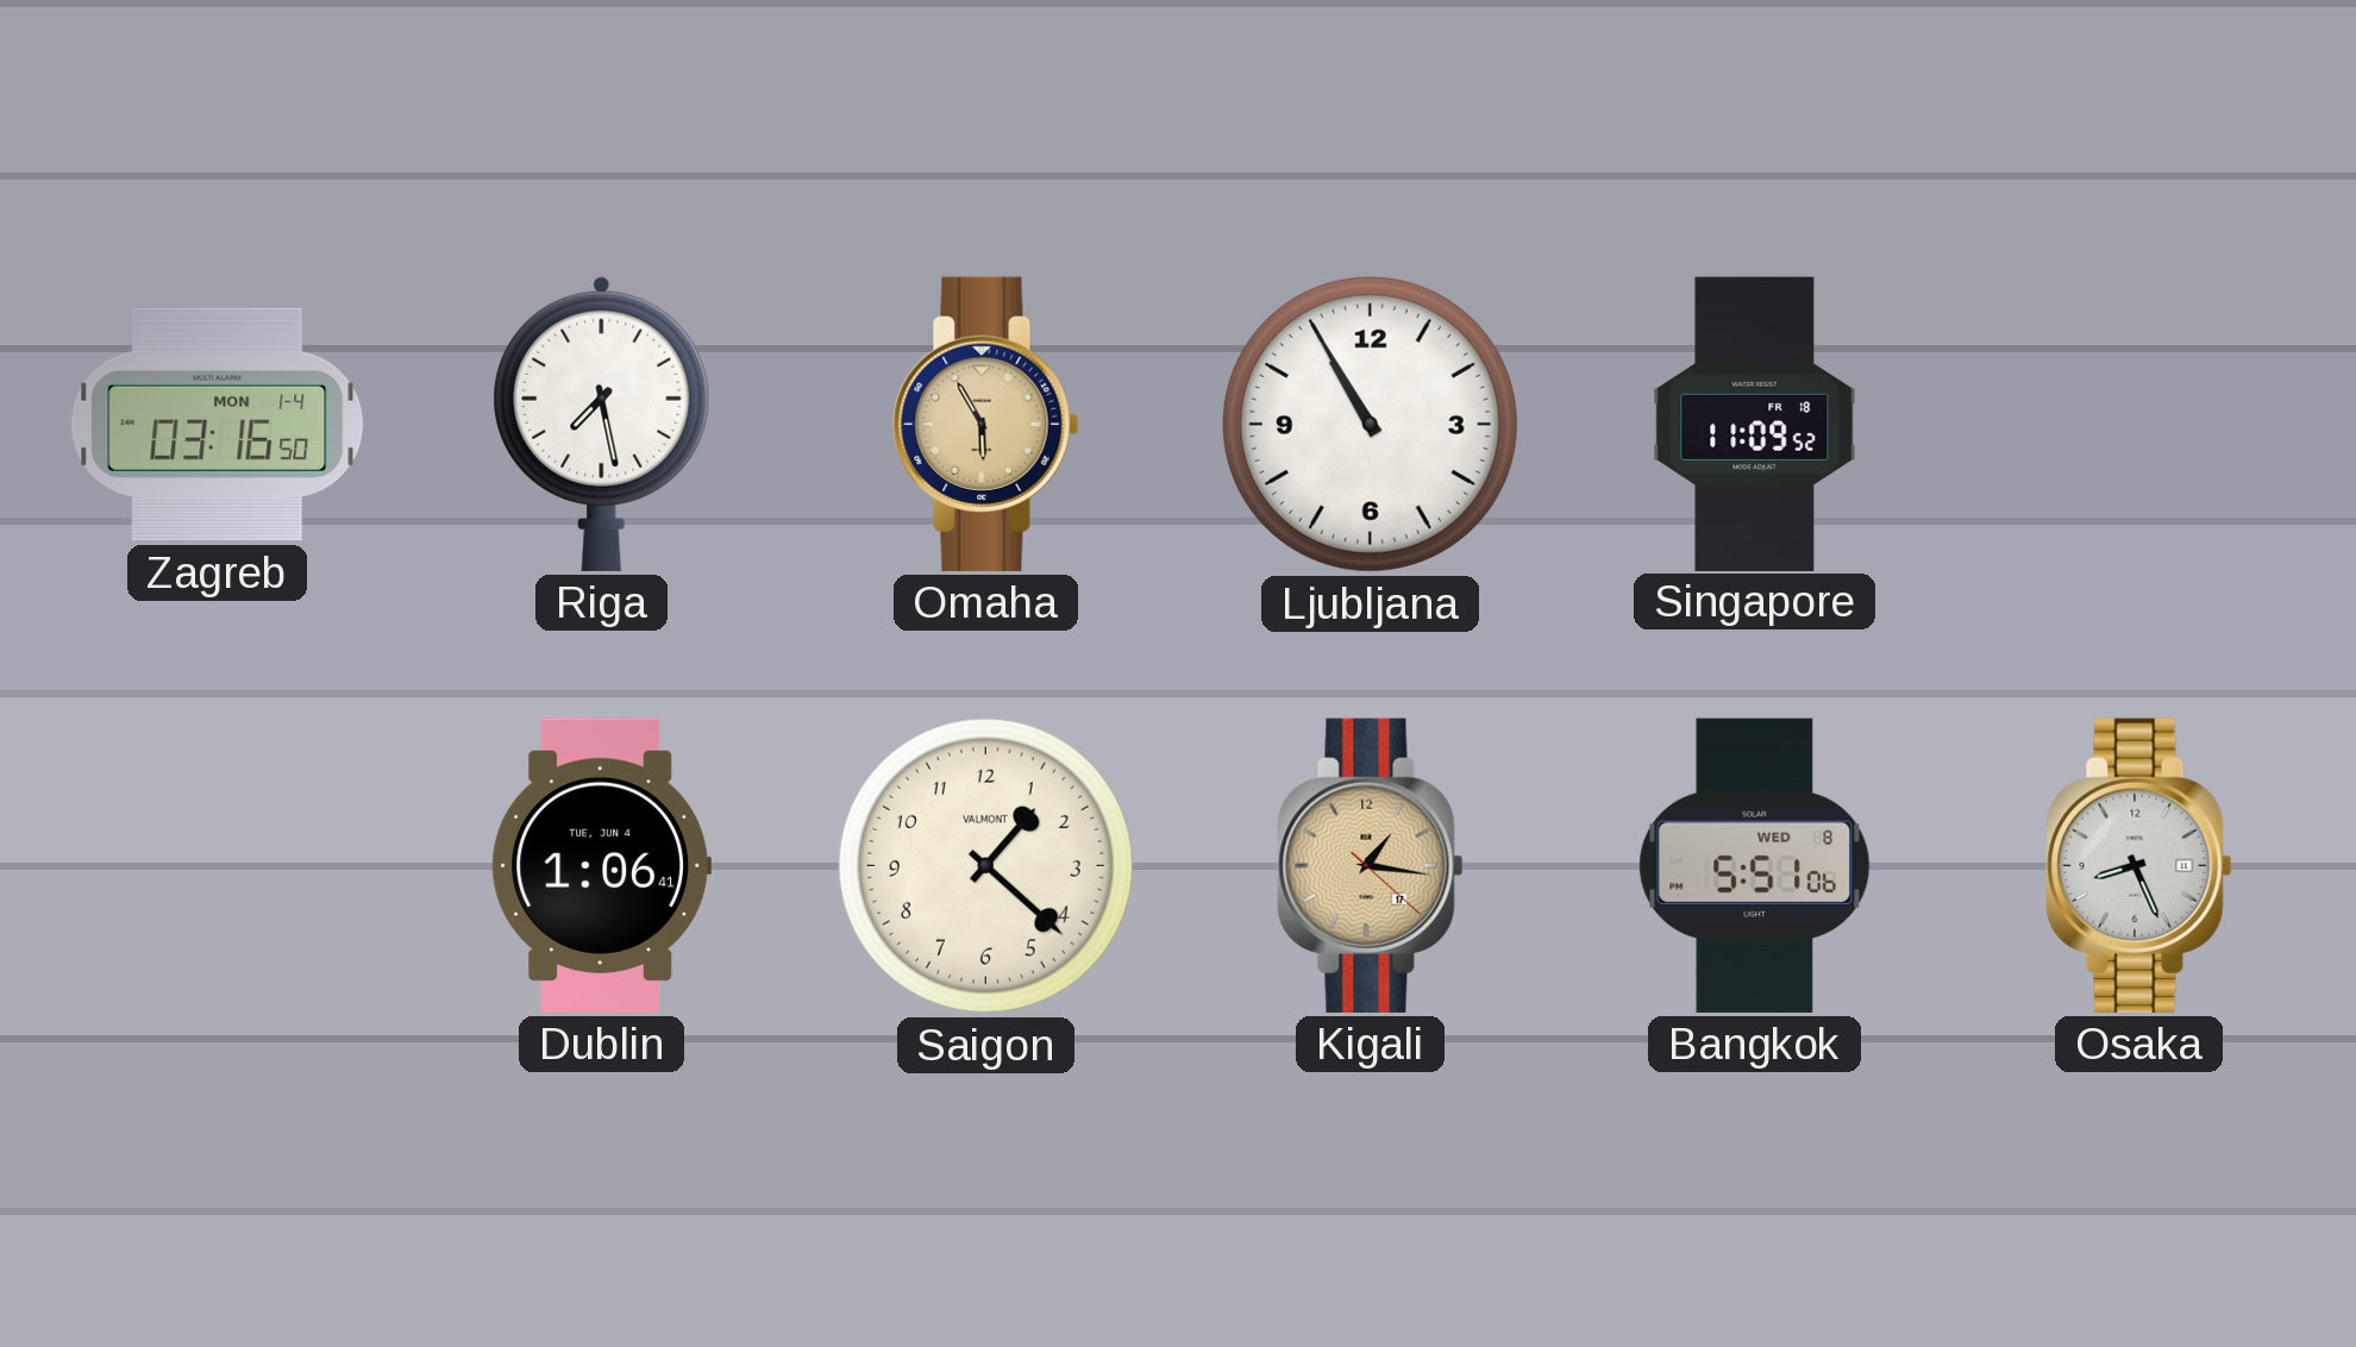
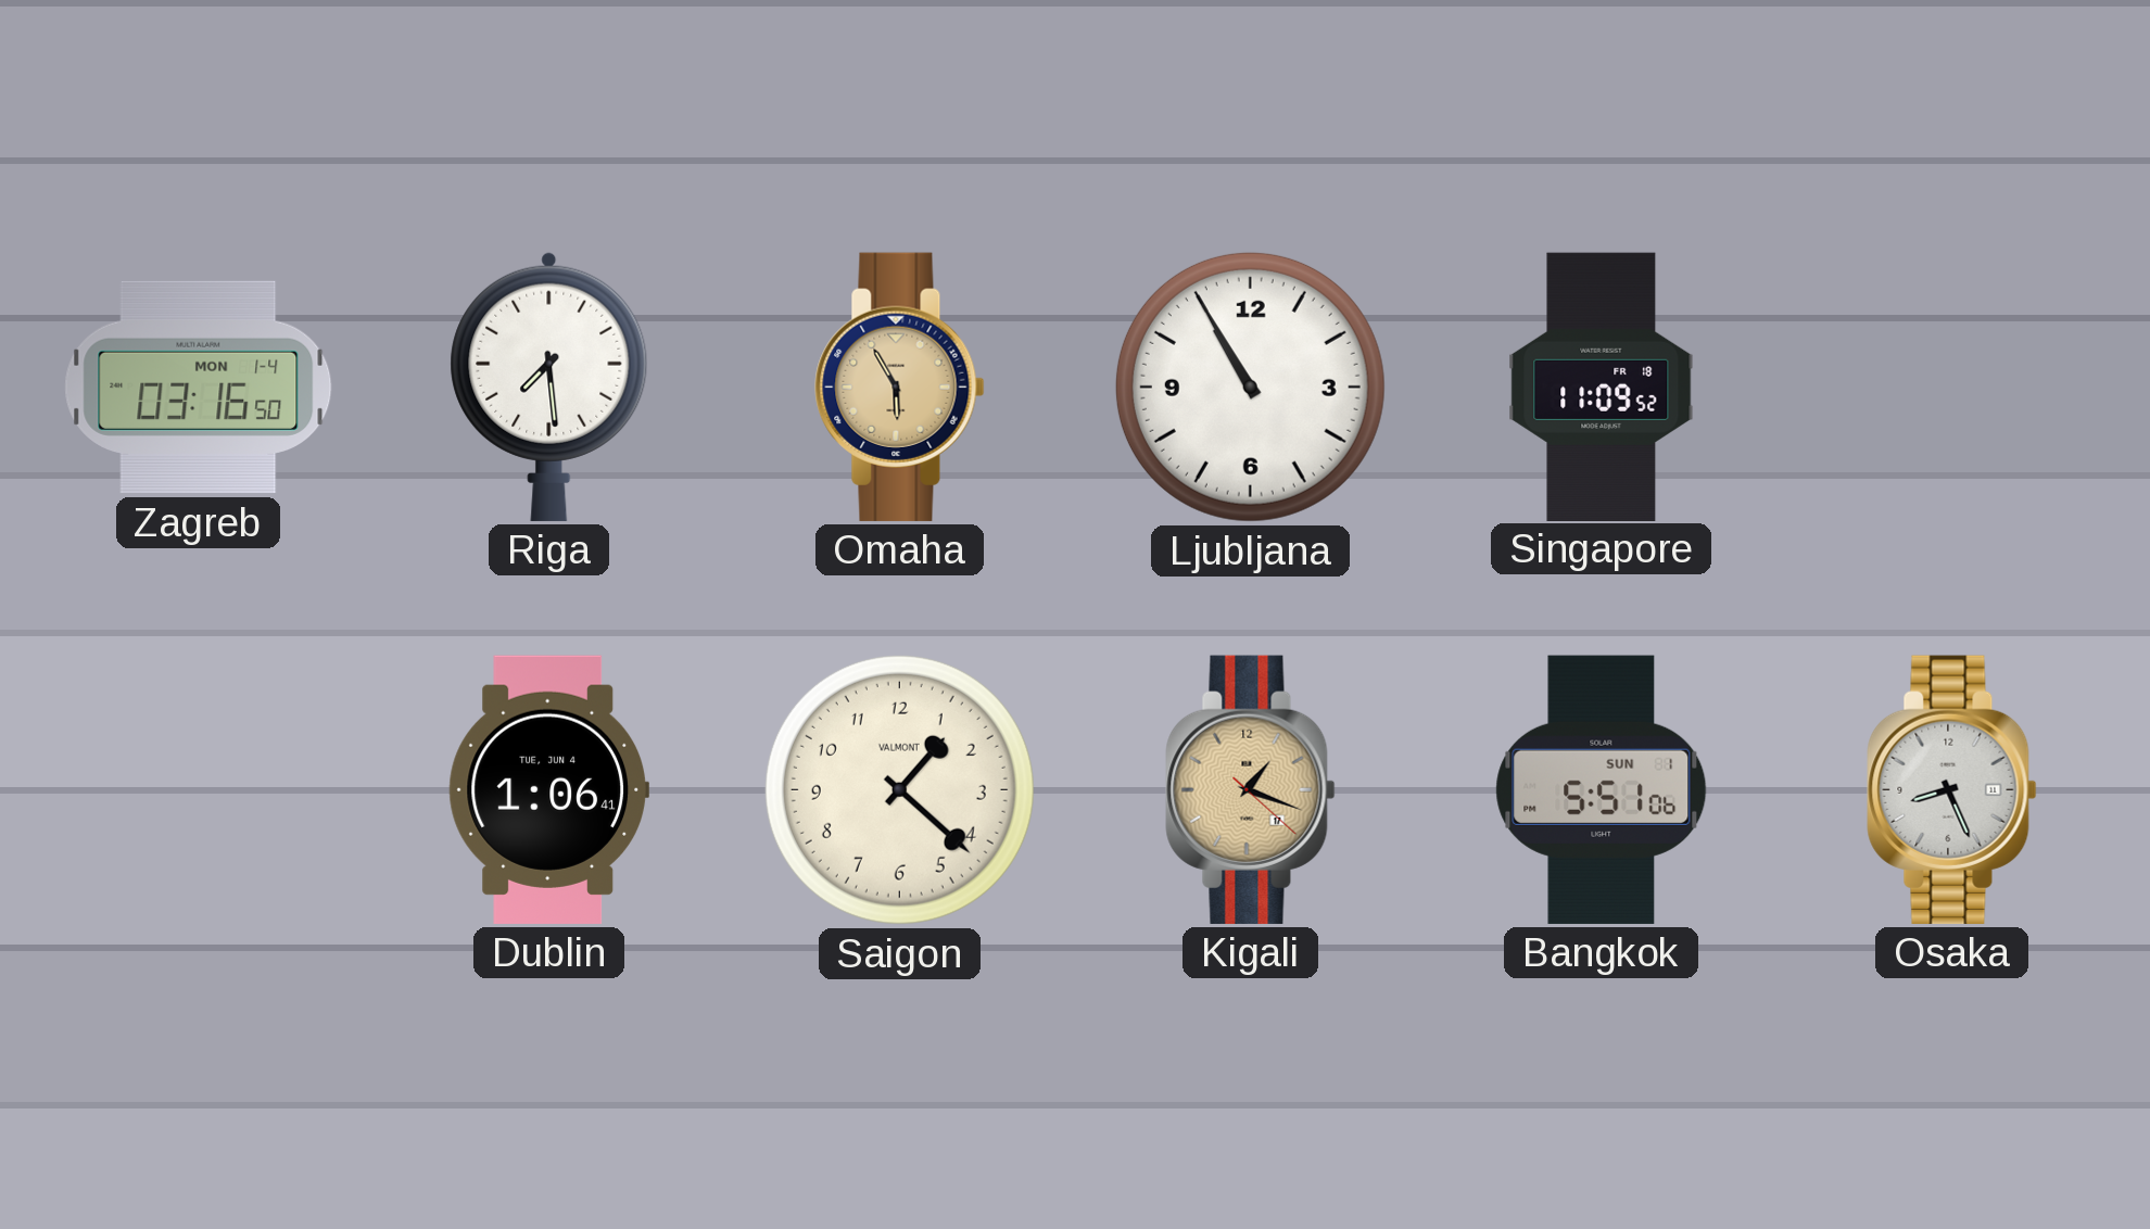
Riga: 7:28 -> 7:29
Kigali: 1:16 -> 1:18
Bangkok date: WED 8 -> SUN 1
